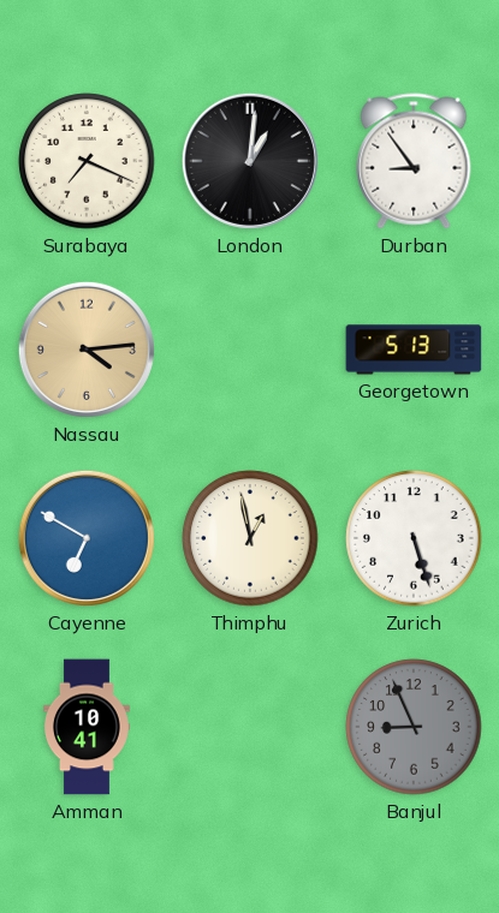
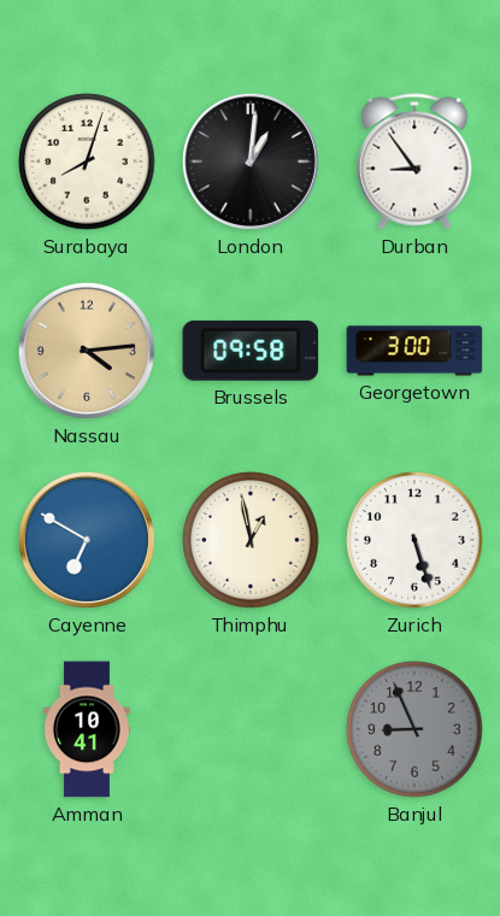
Surabaya: 7:19 -> 8:03
Brussels: none -> 09:58
Georgetown: 5:13 -> 3:00
